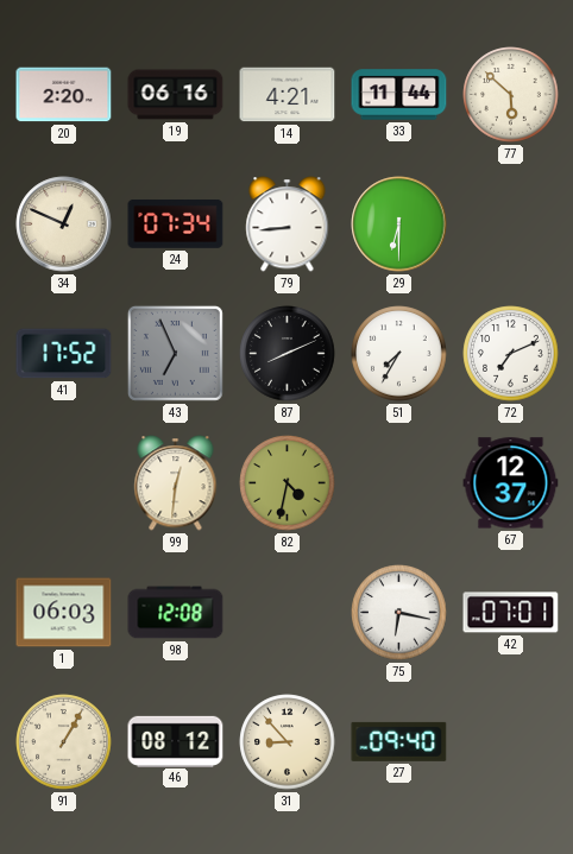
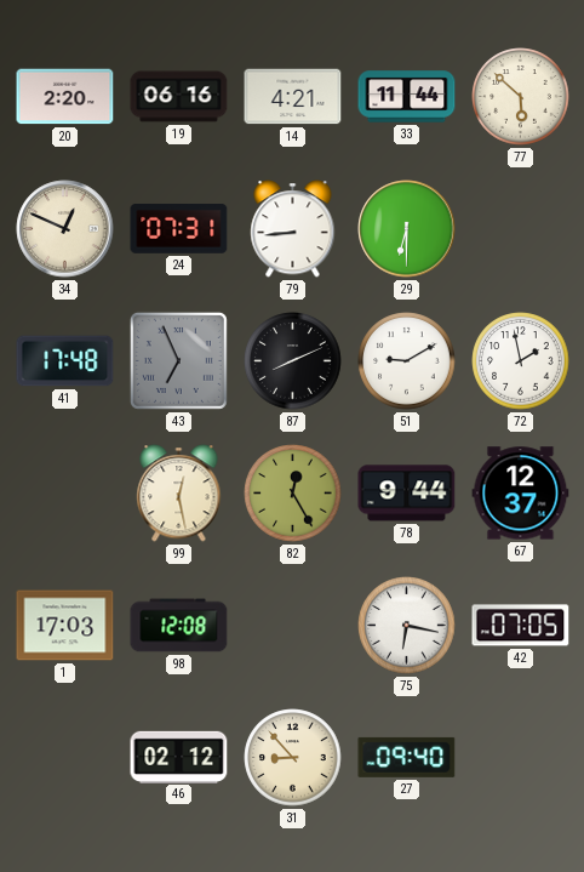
24: 07:34 -> 07:31
41: 17:52 -> 17:48
51: 7:35 -> 9:10
72: 7:11 -> 1:58
99: 12:31 -> 12:28
82: 4:32 -> 12:25
78: none -> 9:44
1: 06:03 -> 17:03
42: 07:01 -> 07:05
91: 1:05 -> none
46: 08:12 -> 02:12
